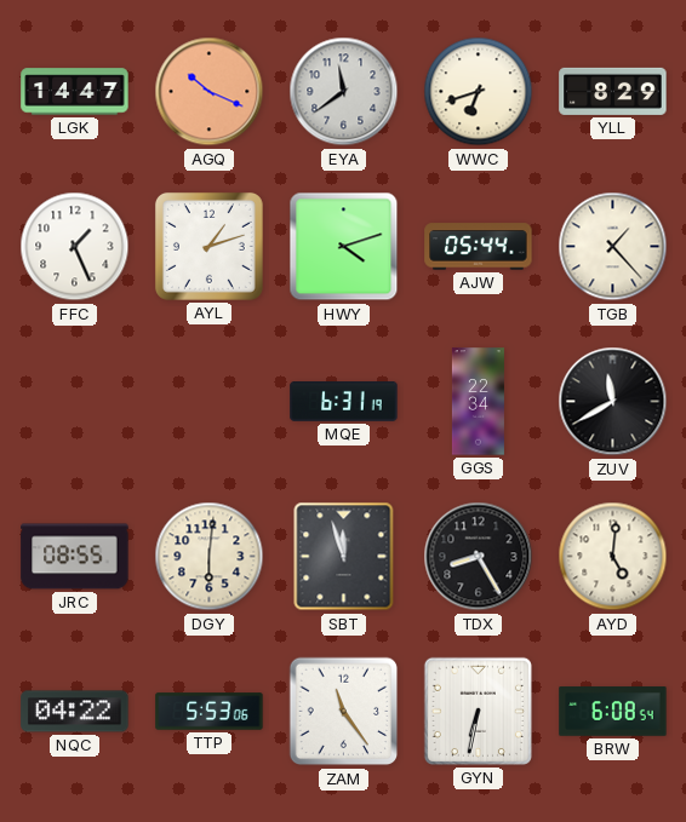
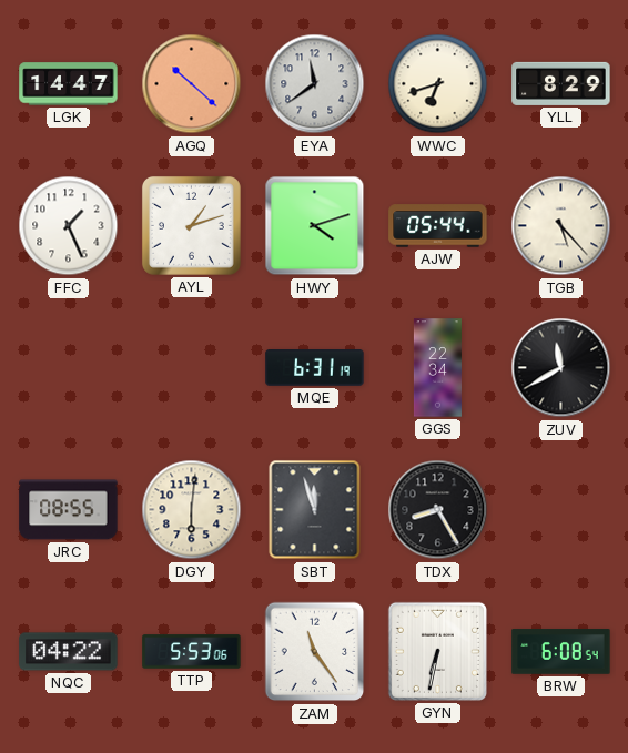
AGQ: 10:19 -> 10:22
TGB: 1:23 -> 5:23
AYD: 5:01 -> none
